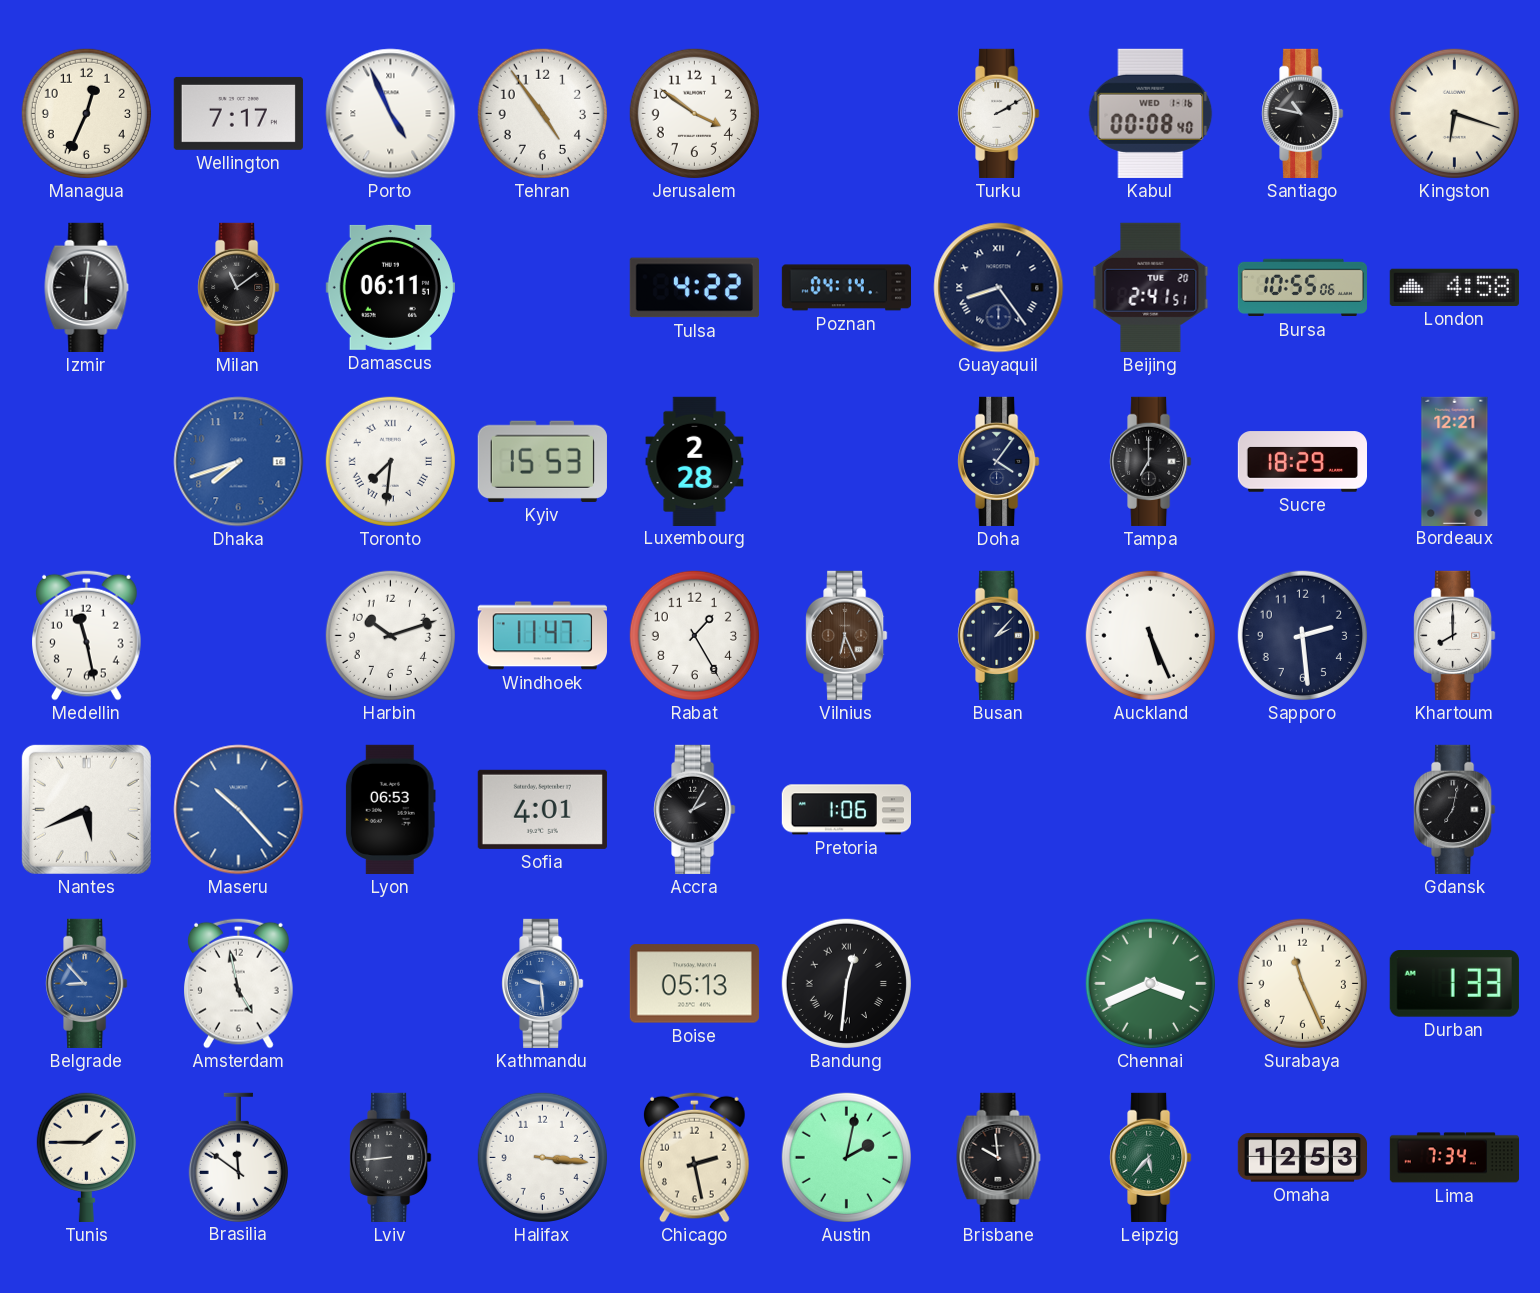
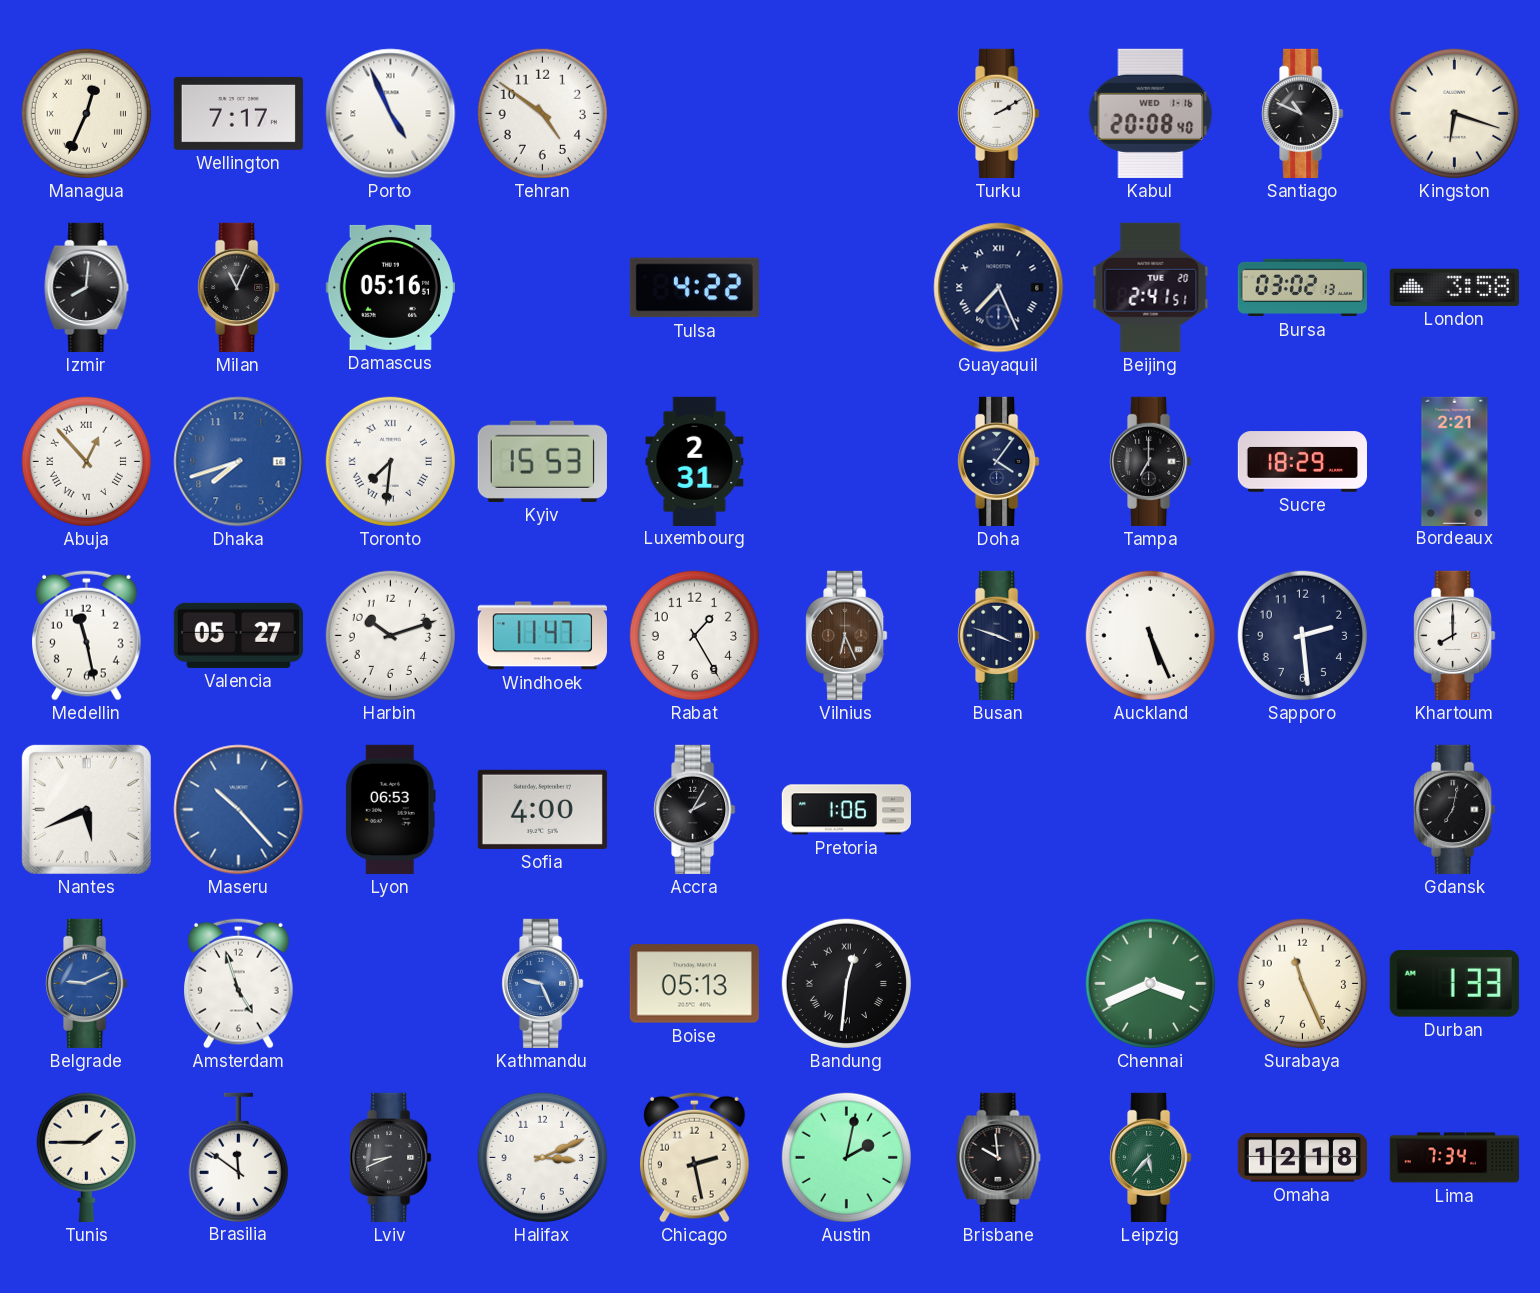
Managua numerals: Arabic -> Roman
Tehran: 4:54 -> 4:51
Jerusalem: 3:51 -> none
Kabul: 00:08 -> 20:08
Santiago: 10:47 -> 10:49
Izmir: 6:01 -> 8:01
Milan: 11:09 -> 11:04
Damascus: 06:11 -> 05:16
Poznan: 04:14 -> none
Guayaquil: 8:24 -> 7:26
Bursa: 10:55 -> 03:02
London: 4:58 -> 3:58
Abuja: none -> 12:53
Luxembourg: 2:28 -> 2:31
Bordeaux: 12:21 -> 2:21
Valencia: none -> 05:27
Busan: 2:07 -> 3:48
Sofia: 4:01 -> 4:00
Belgrade: 8:53 -> 9:11
Amsterdam: 4:58 -> 4:57
Kathmandu: 9:29 -> 9:26
Lviv: 8:44 -> 8:41
Halifax: 3:16 -> 3:11
Omaha: 12:53 -> 12:18
